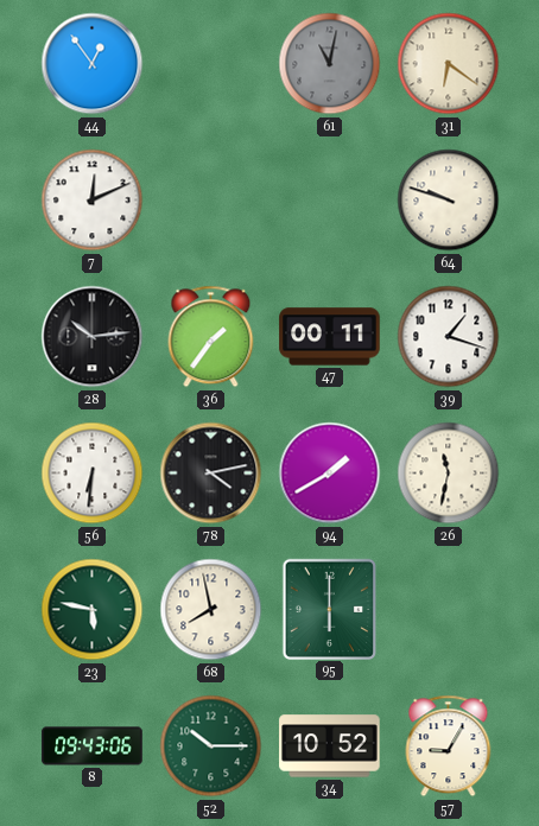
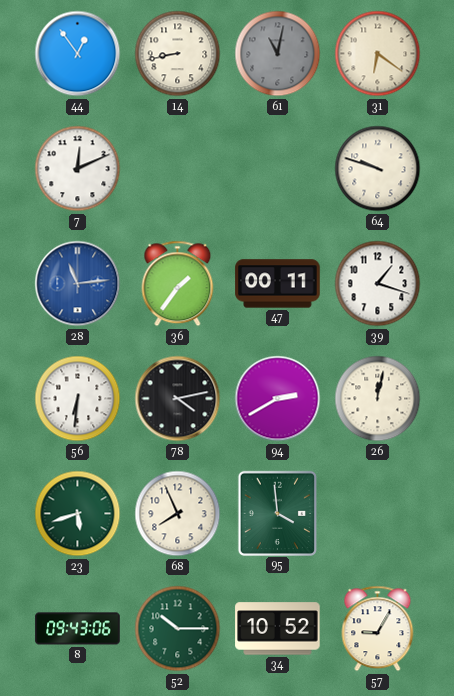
14: none -> 8:43
28: 10:14 -> 11:14
28 dial: black -> blue
94: 1:40 -> 2:40
26: 11:32 -> 12:02
23: 5:47 -> 5:42
68: 7:58 -> 7:56
95: 6:00 -> 3:59
